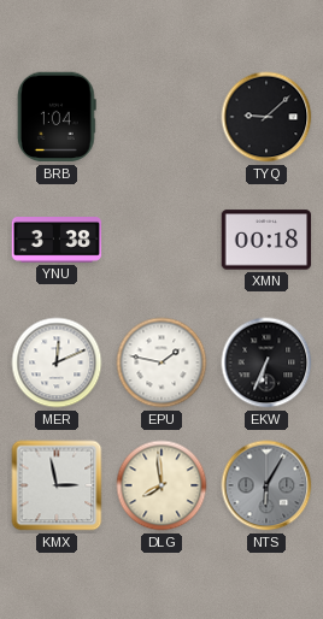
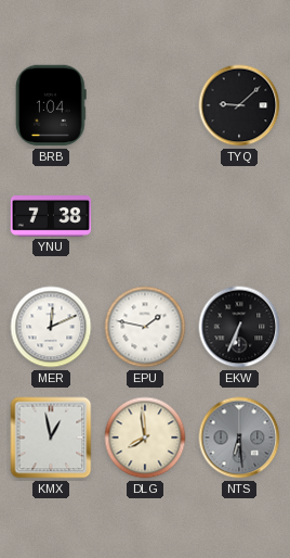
YNU: 3:38 -> 7:38
XMN: 00:18 -> none
KMX: 2:58 -> 12:58
NTS: 6:05 -> 6:29
